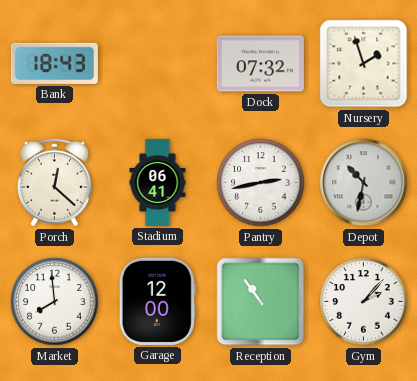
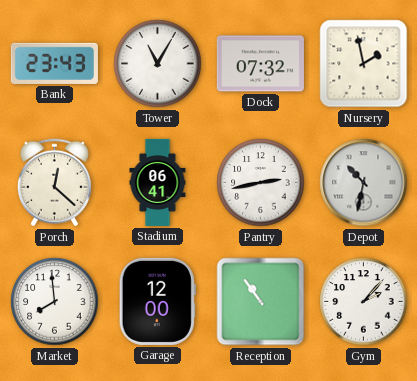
Bank: 18:43 -> 23:43
Tower: none -> 11:05
Nursery: 1:57 -> 1:58
